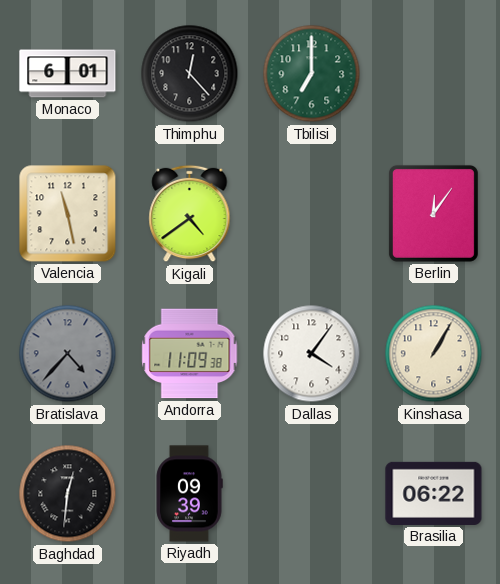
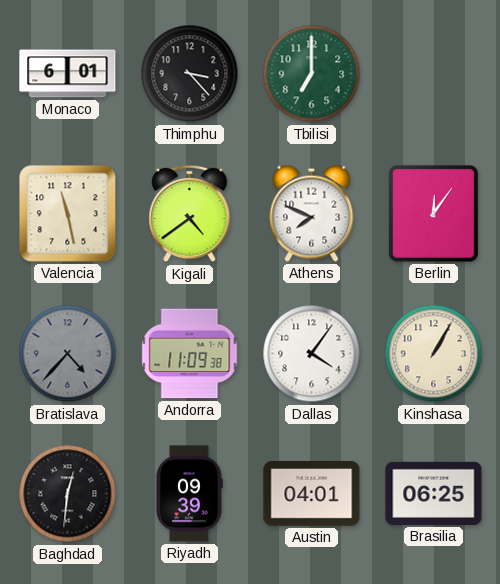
Thimphu: 12:23 -> 3:23
Athens: none -> 7:49
Austin: none -> 04:01
Brasilia: 06:22 -> 06:25
